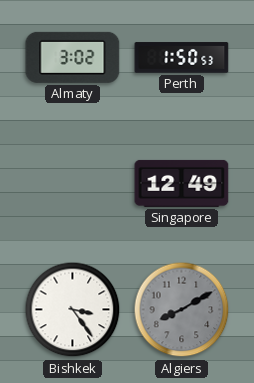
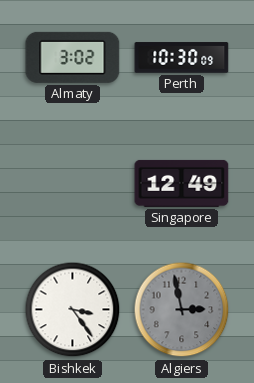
Perth: 1:50 -> 10:30
Algiers: 8:10 -> 2:58
